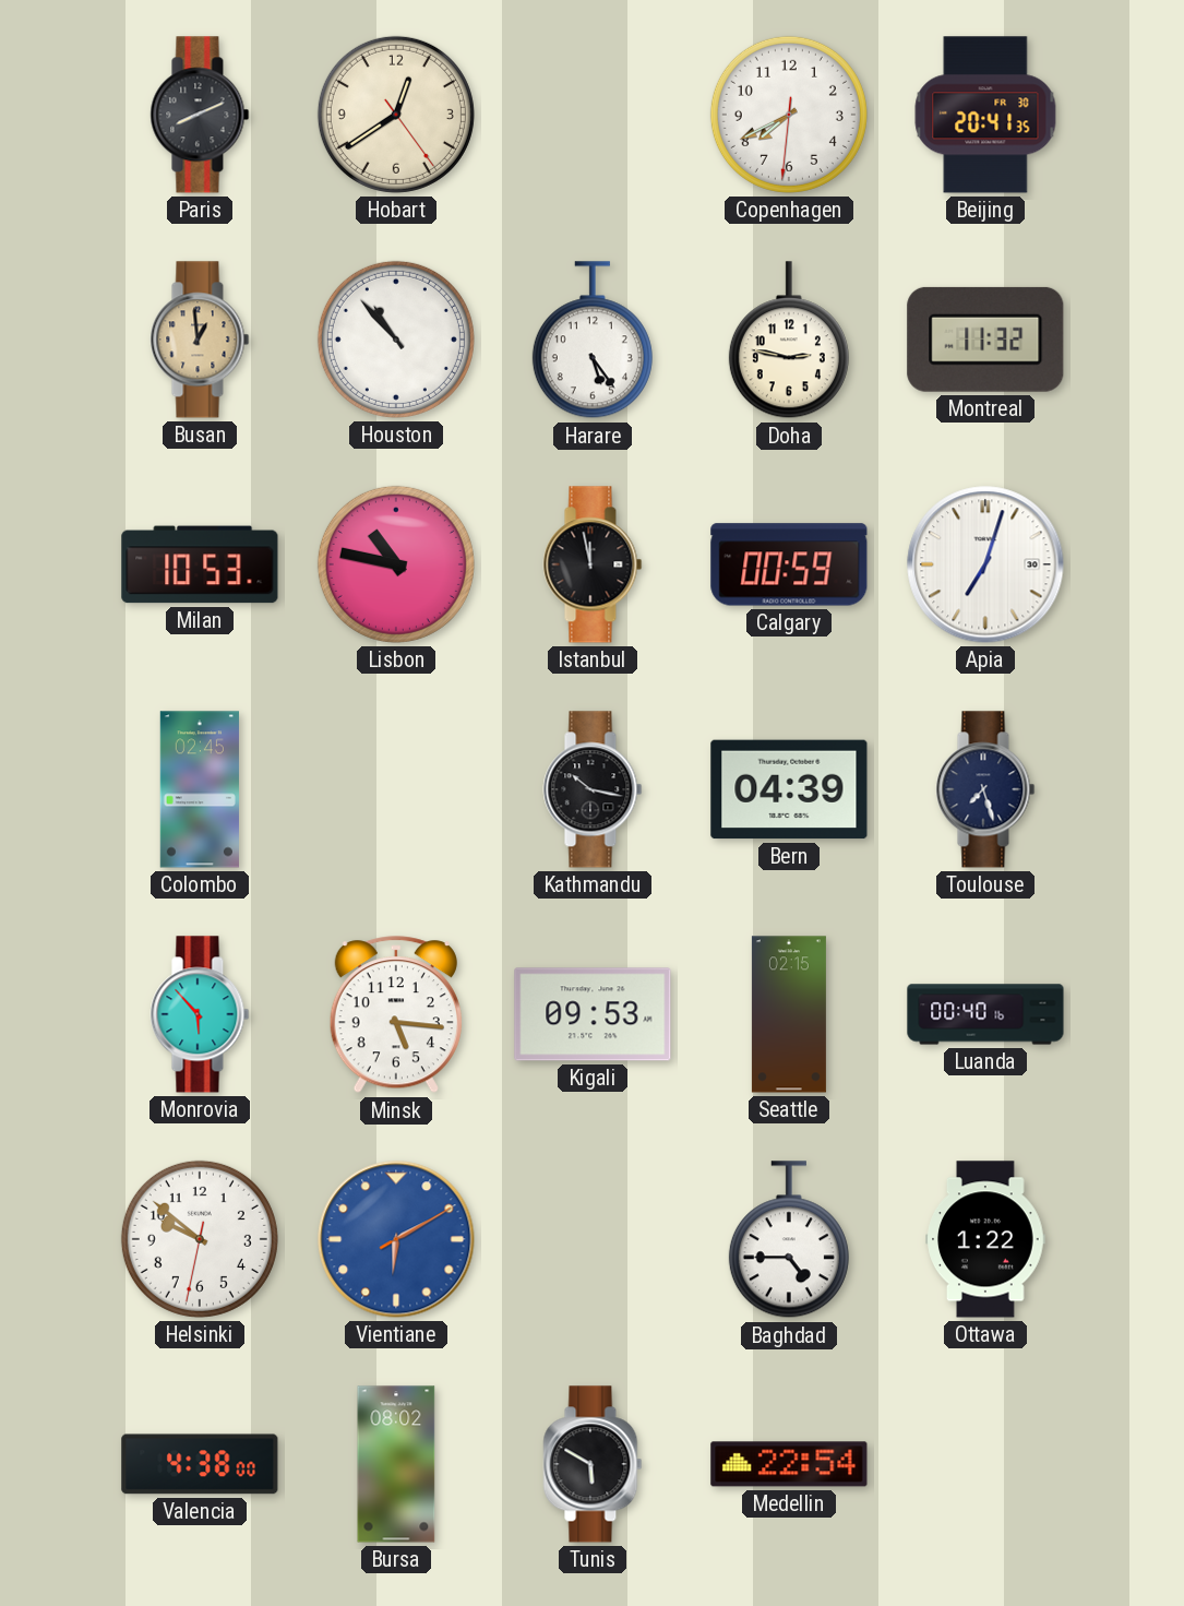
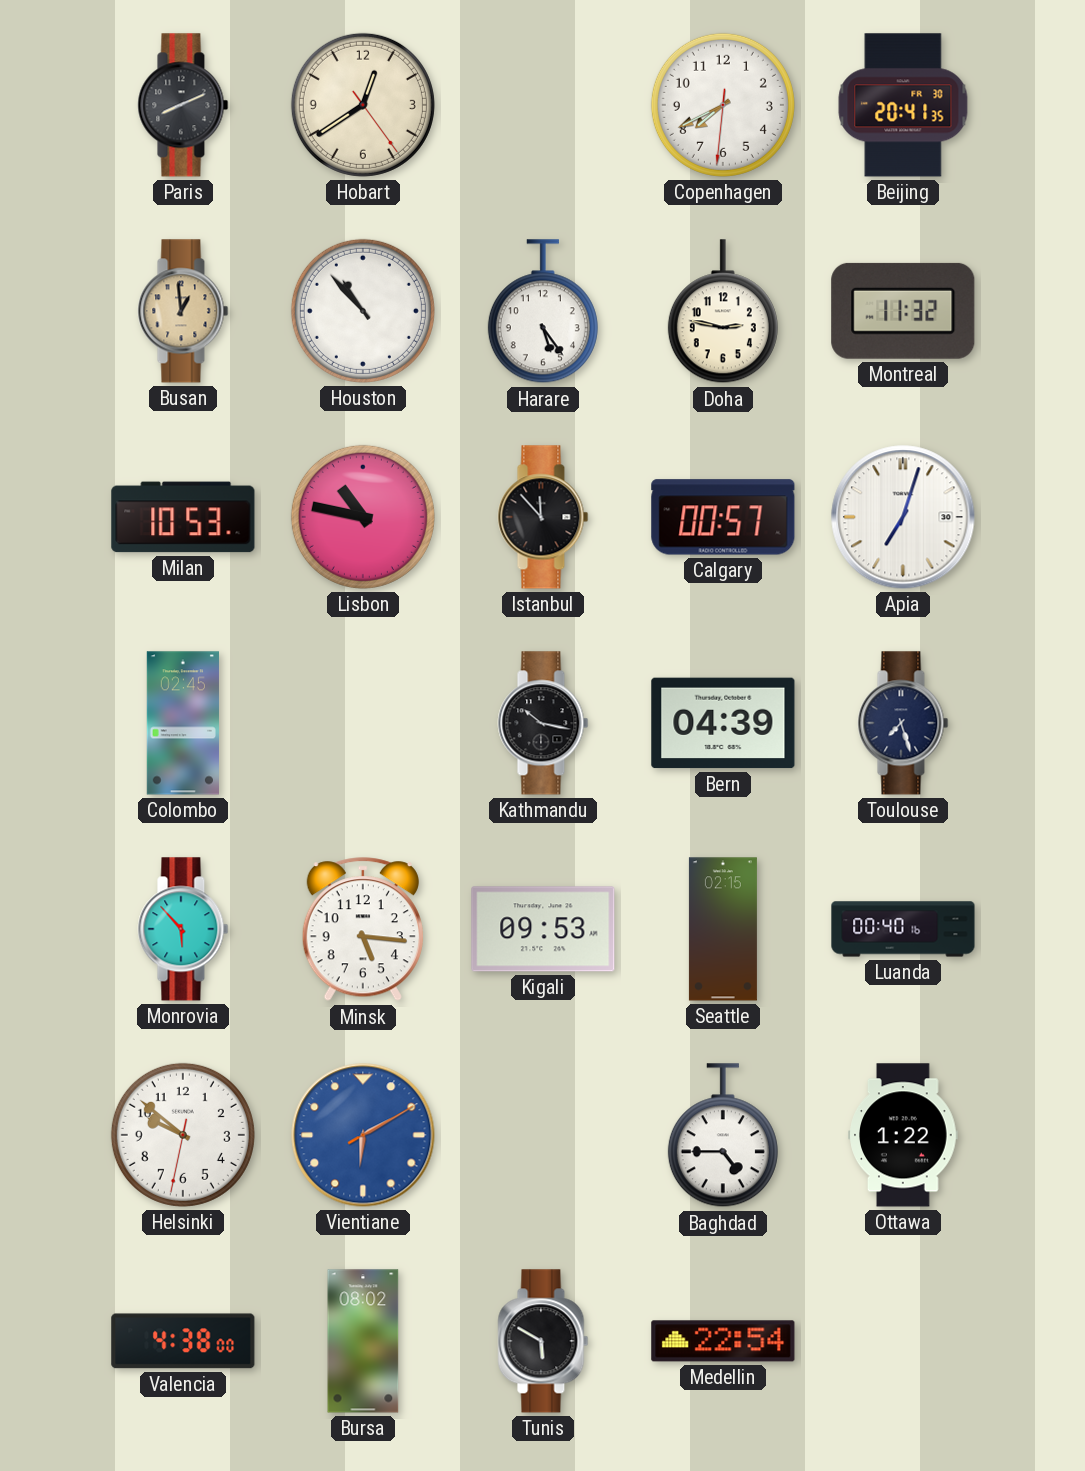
Istanbul: 11:58 -> 11:53
Calgary: 00:59 -> 00:57
